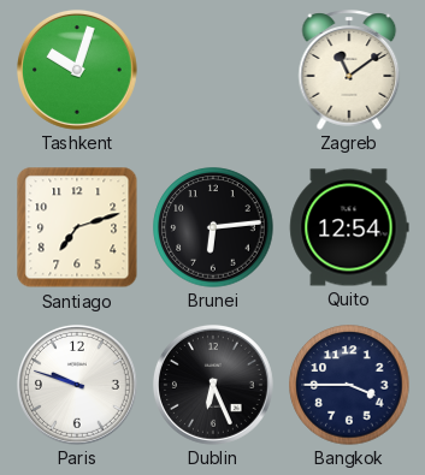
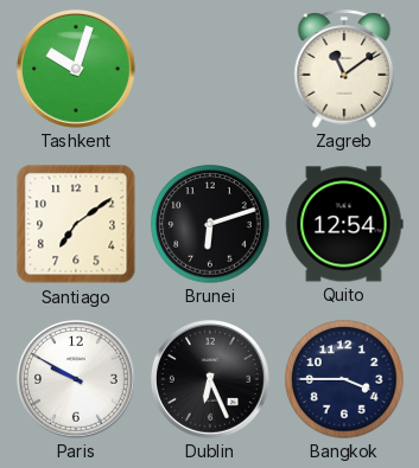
Santiago: 7:12 -> 7:09
Brunei: 6:14 -> 6:12
Paris: 9:48 -> 9:50
